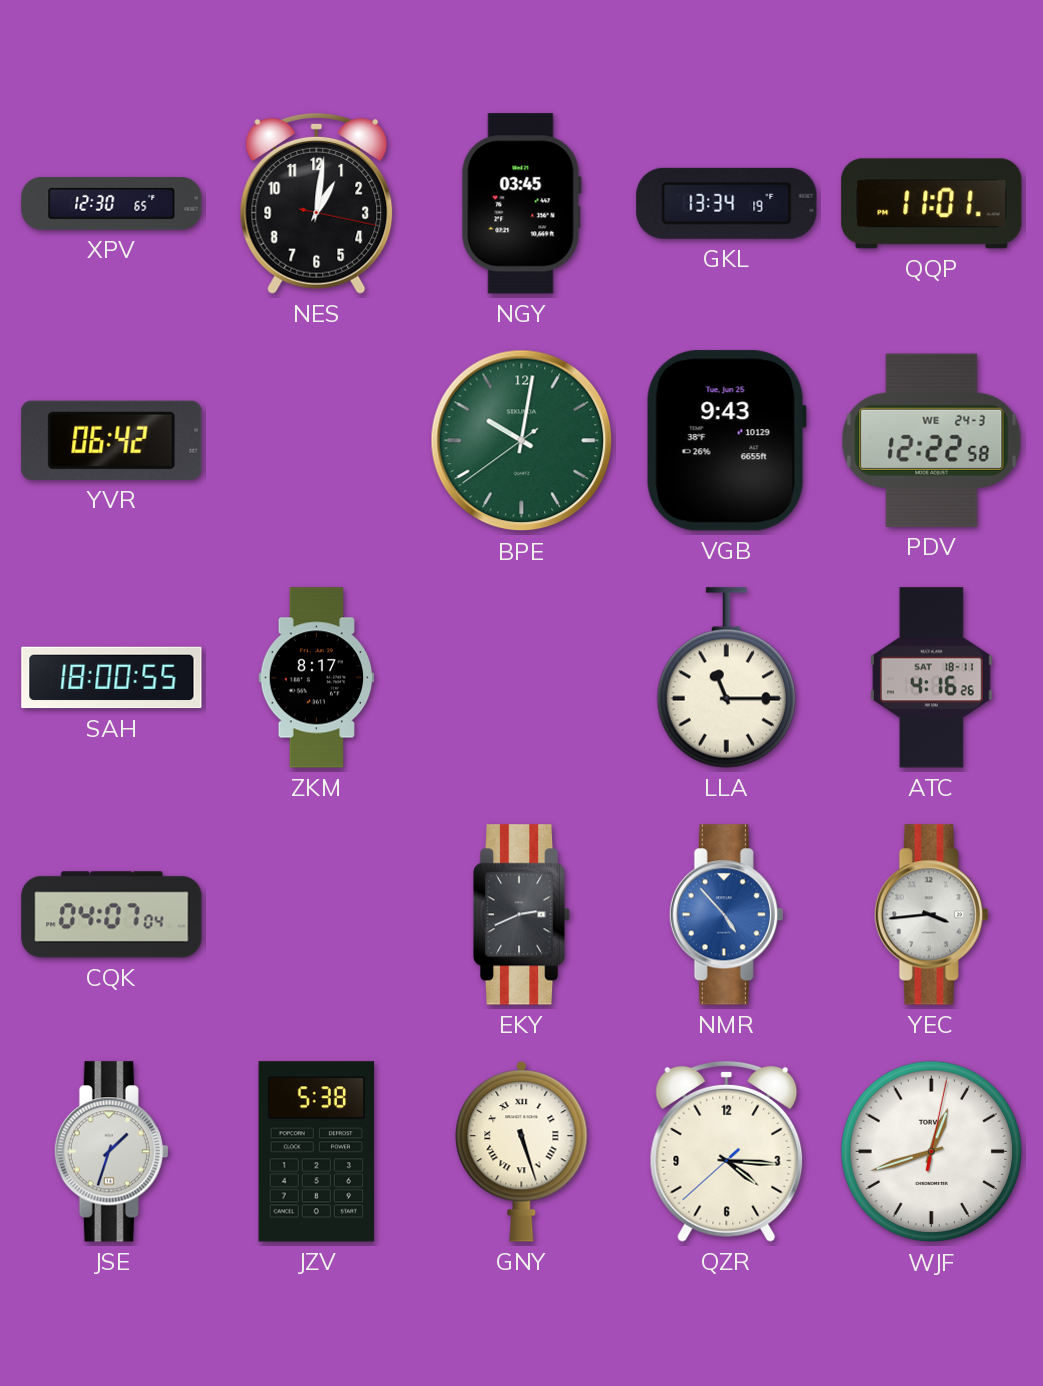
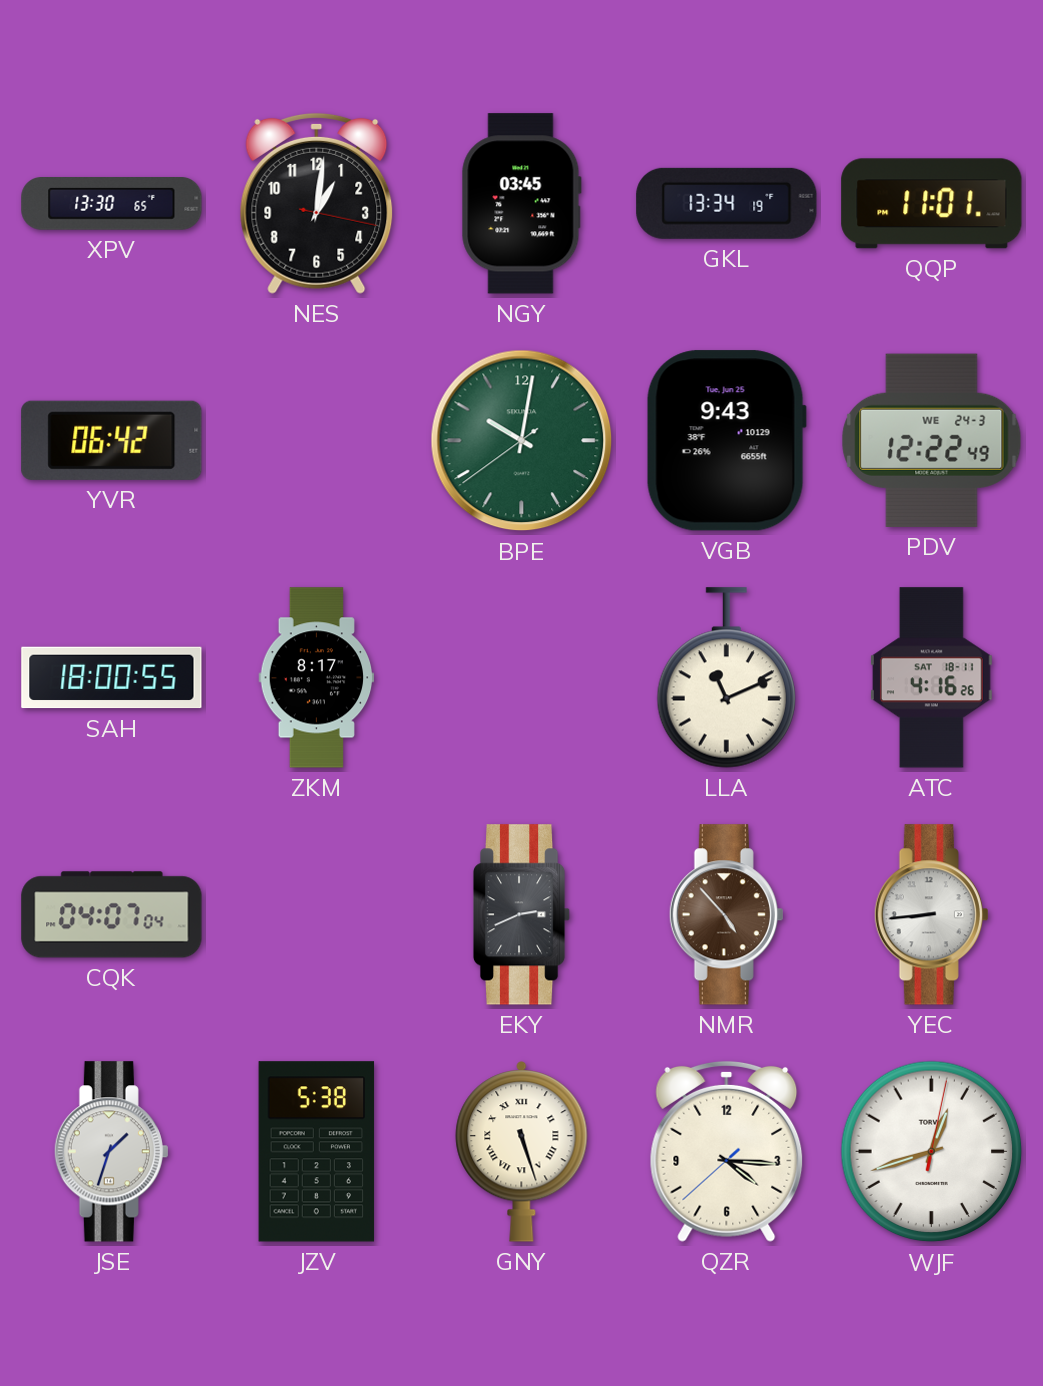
XPV: 12:30 -> 13:30
PDV: 12:22:58 -> 12:22:49
LLA: 11:15 -> 11:11
NMR dial: blue -> brown
YEC: 3:44 -> 8:44
